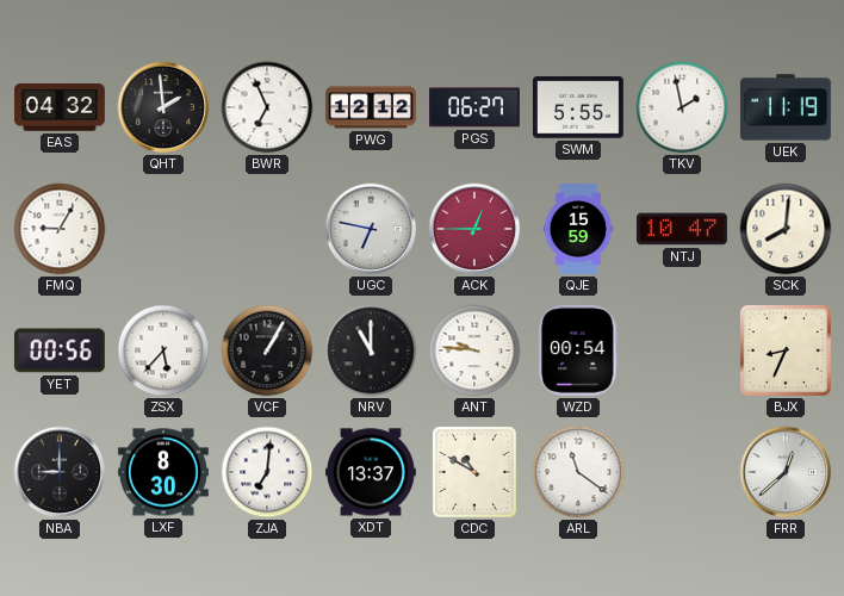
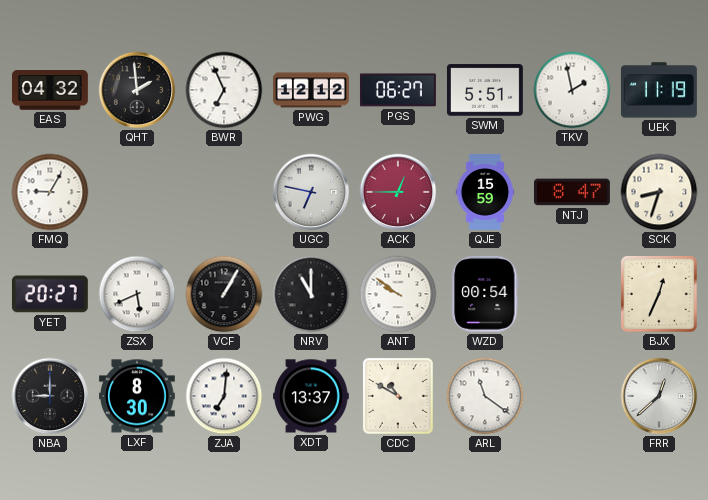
SWM: 5:55 -> 5:51
NTJ: 10:47 -> 8:47
SCK: 8:01 -> 8:33
YET: 00:56 -> 20:27
ZSX: 5:37 -> 5:41
ANT: 9:46 -> 9:51
BJX: 8:34 -> 12:34
